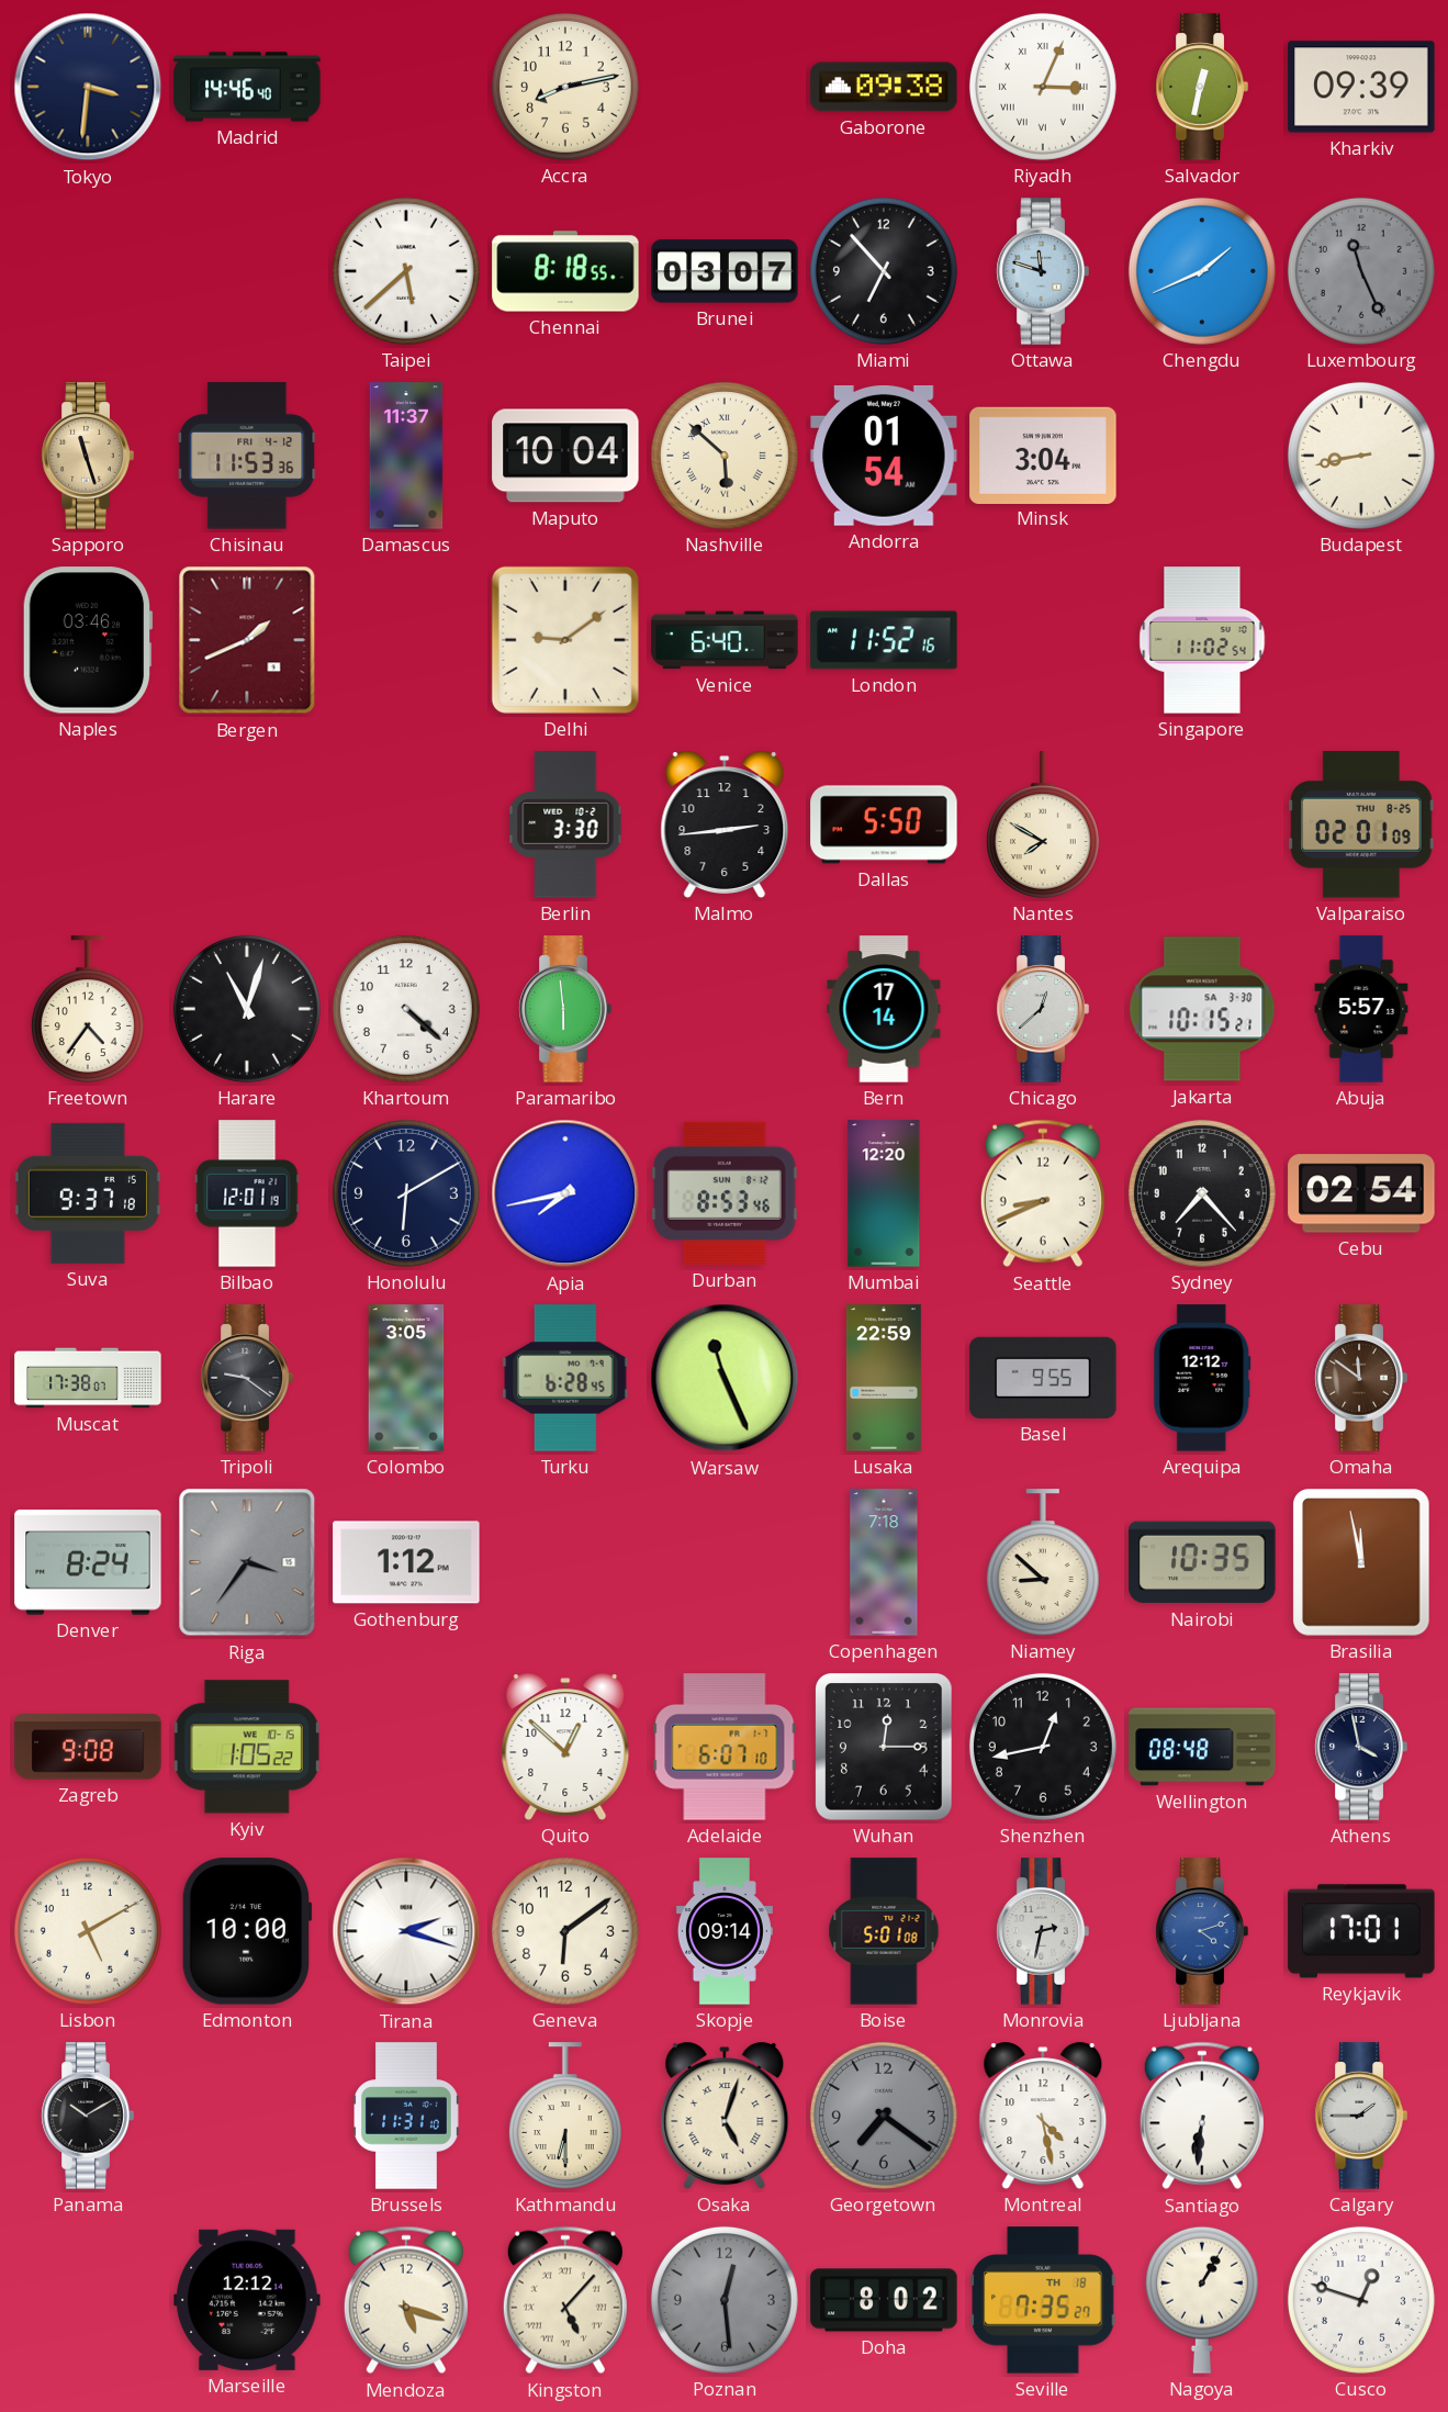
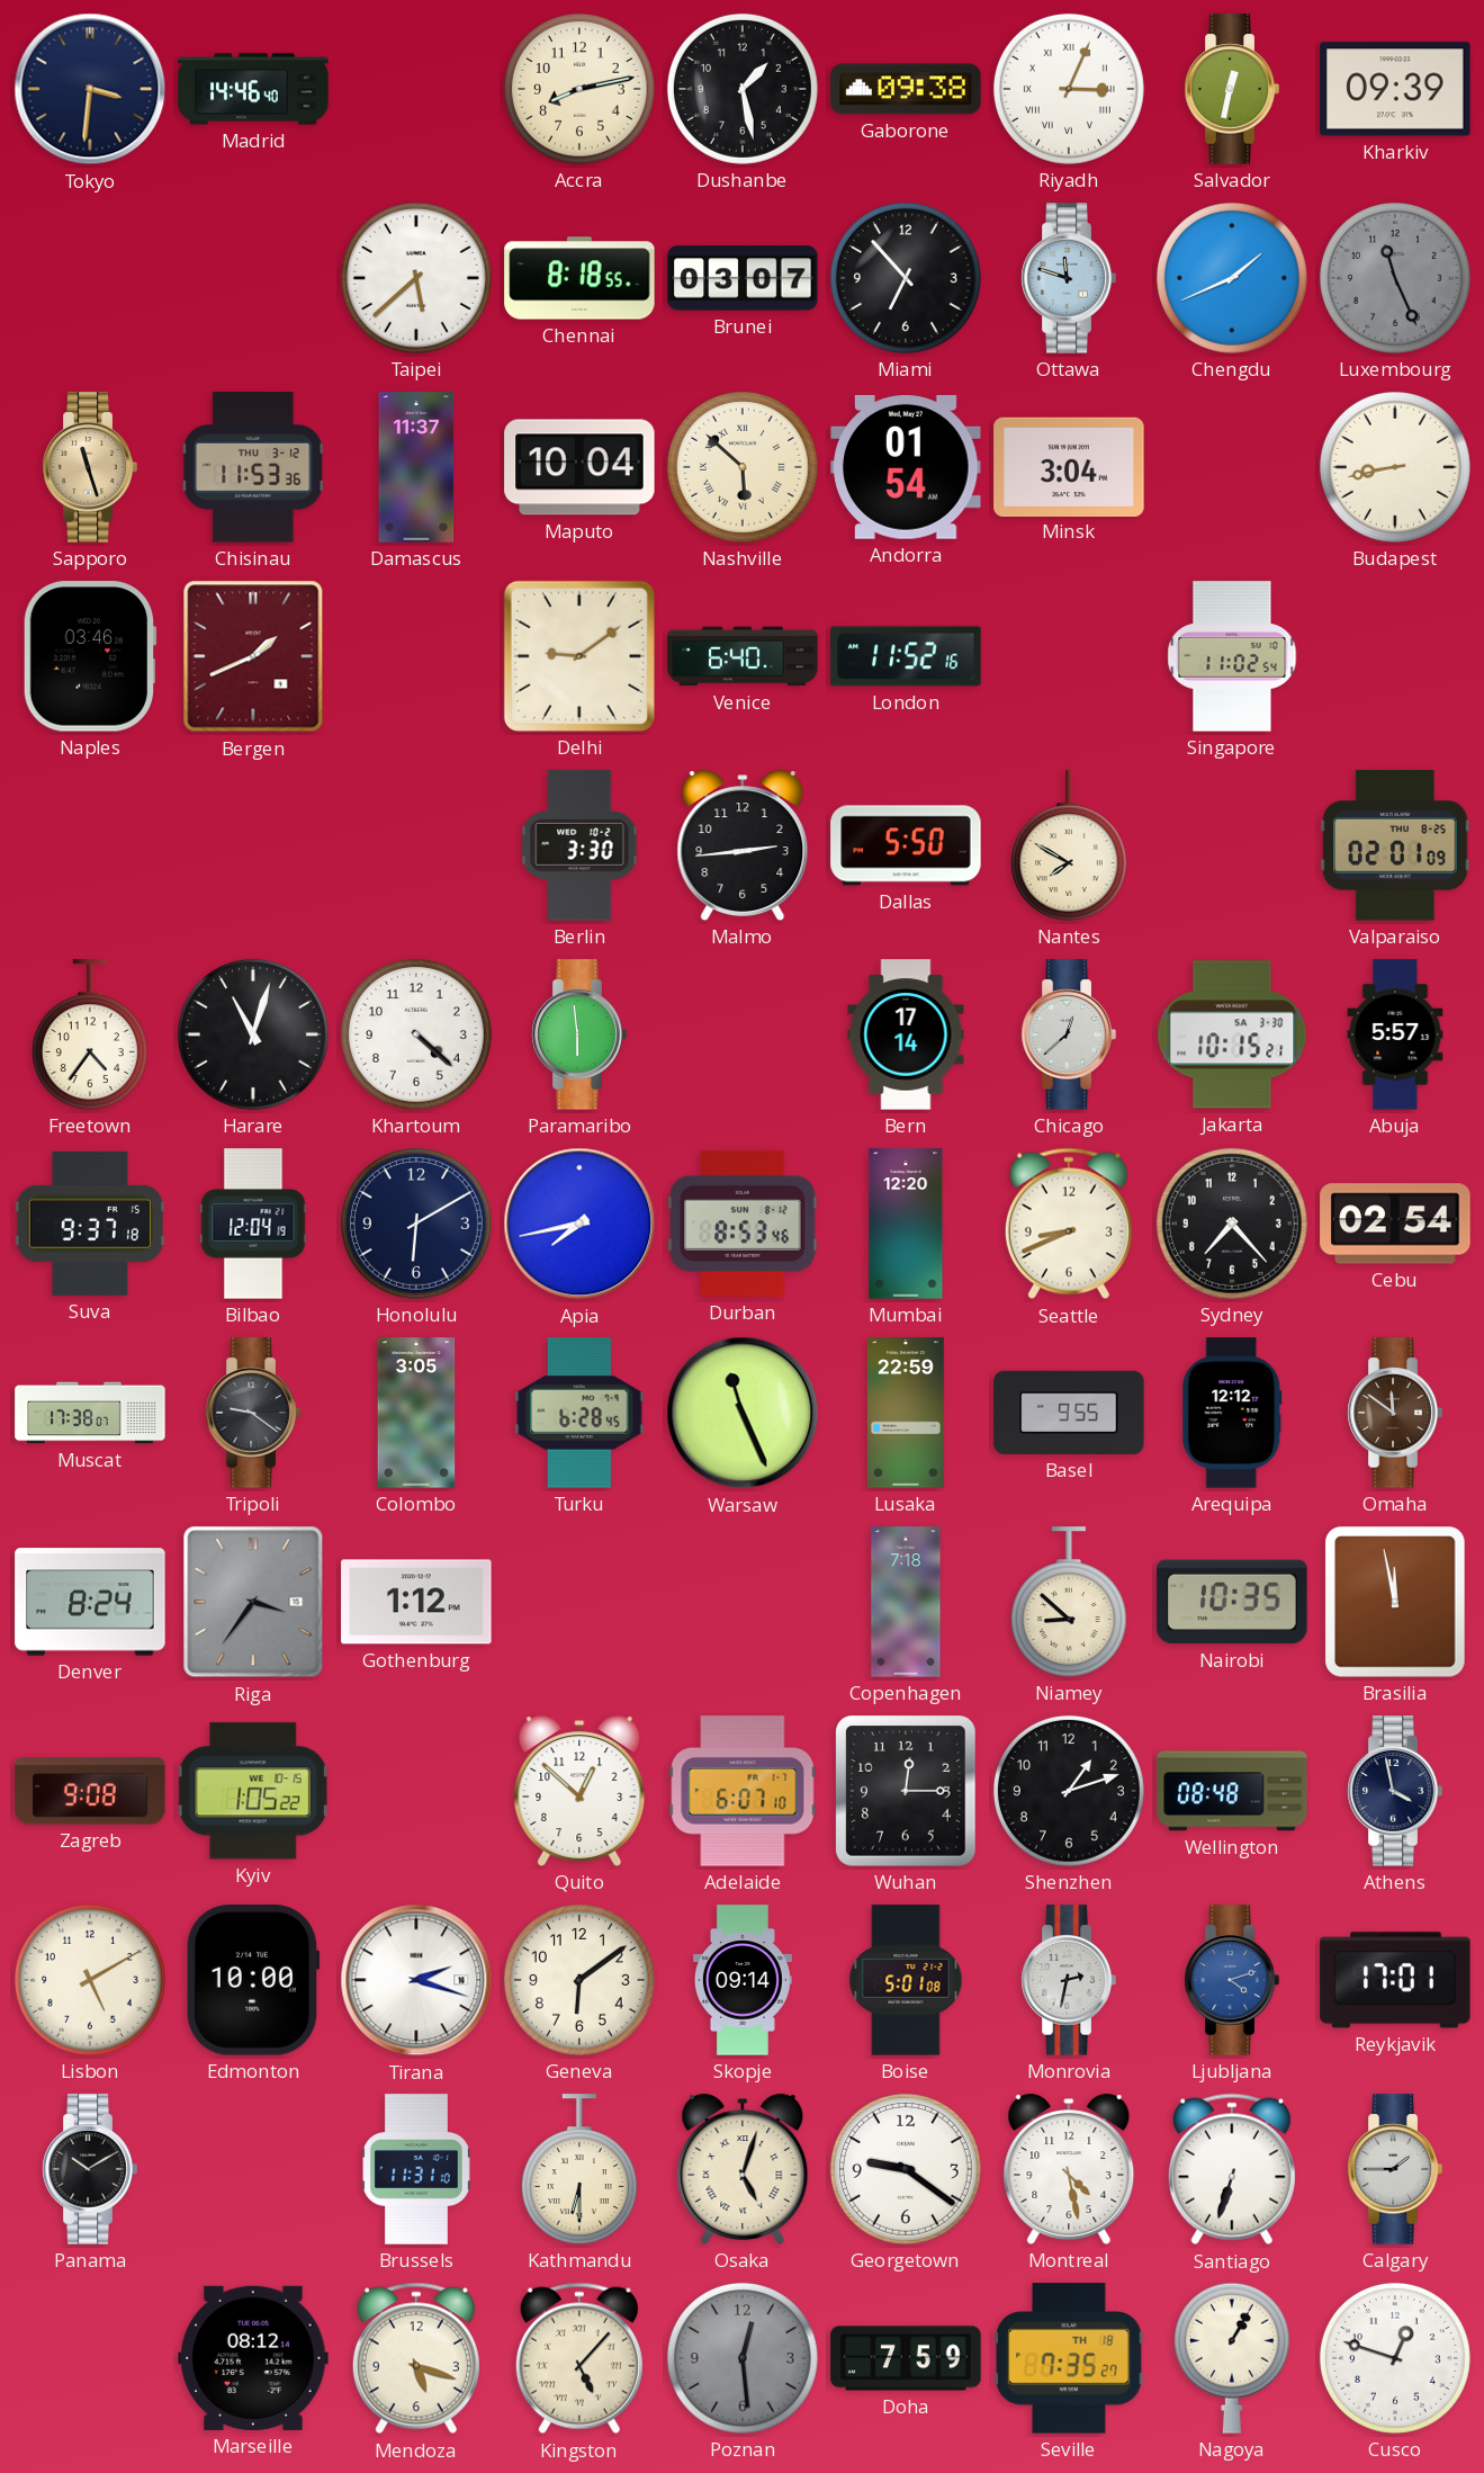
Dushanbe: none -> 1:28
Chisinau date: FRI 4-12 -> THU 3-12
Bilbao: 12:01 -> 12:04
Shenzhen: 12:43 -> 1:12
Georgetown: 7:21 -> 9:21
Georgetown dial: grey -> white
Santiago: 6:31 -> 6:33
Marseille: 12:12 -> 08:12
Doha: 8:02 -> 7:59
